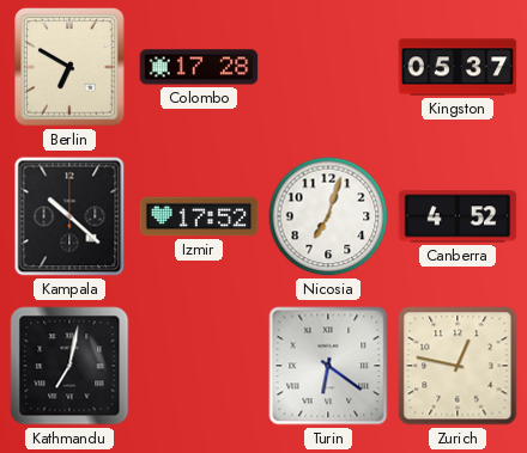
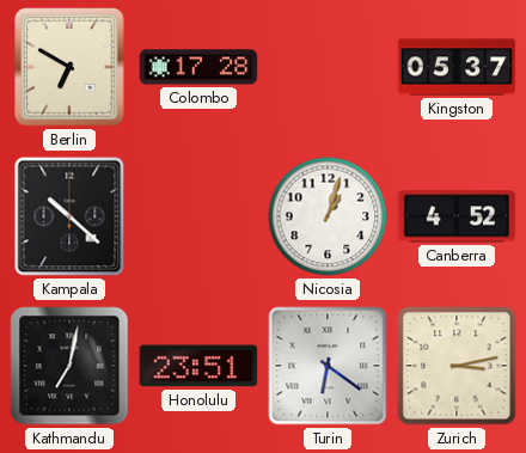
Izmir: 17:52 -> none
Nicosia: 7:03 -> 1:03
Honolulu: none -> 23:51
Zurich: 12:47 -> 3:13
